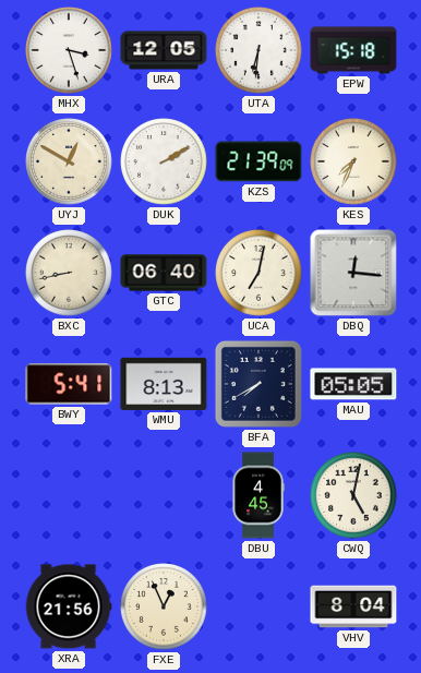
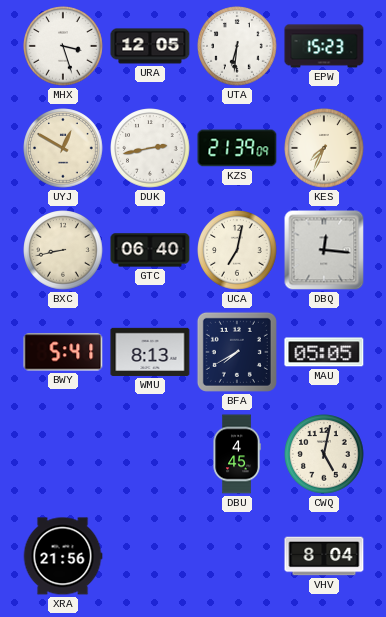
EPW: 15:18 -> 15:23
DUK: 2:10 -> 2:43
FXE: 12:56 -> none
